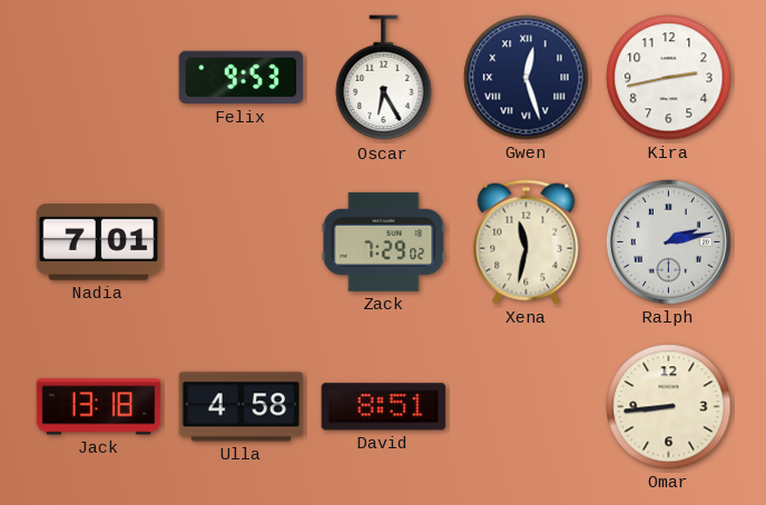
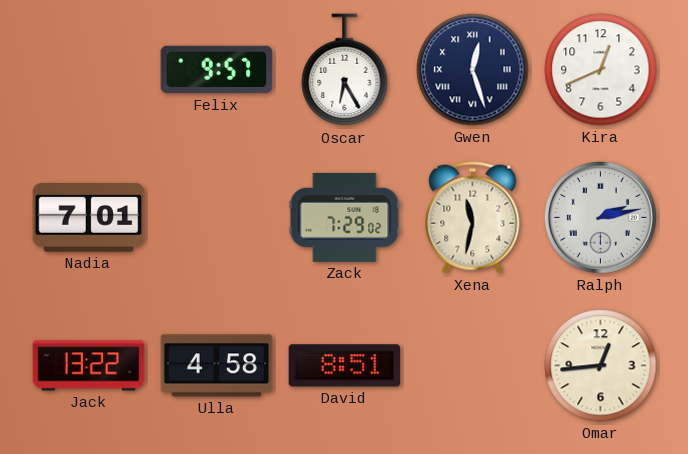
Felix: 9:53 -> 9:57
Kira: 2:43 -> 12:41
Jack: 13:18 -> 13:22
Omar: 8:44 -> 12:44
